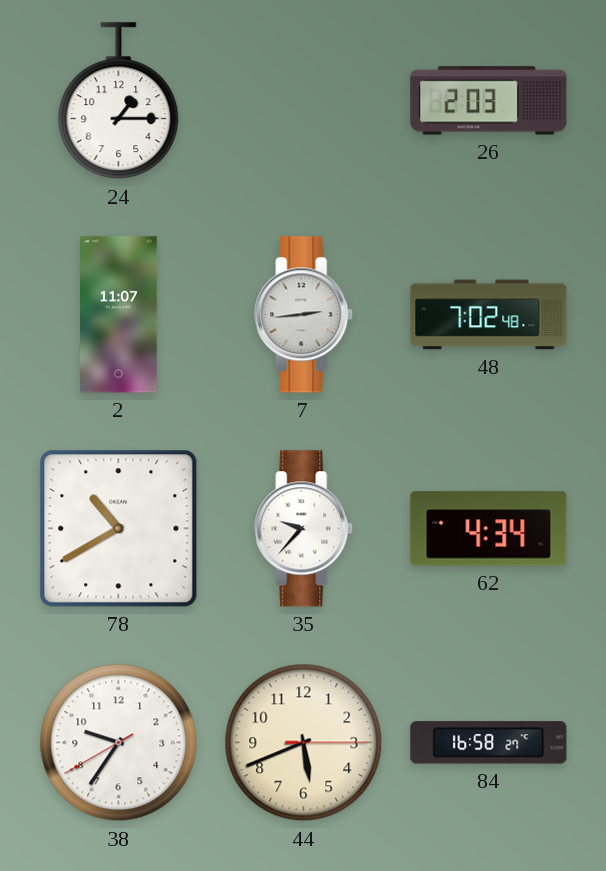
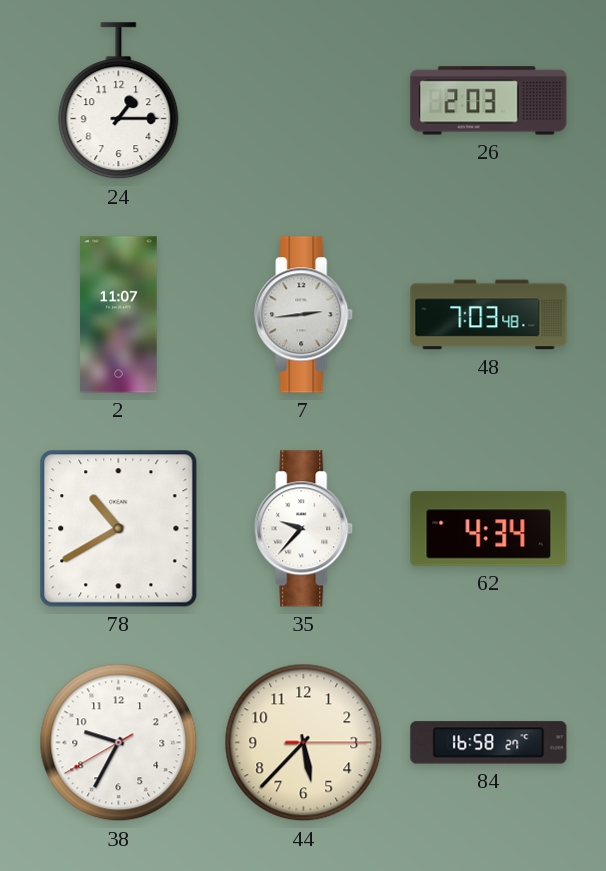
48: 7:02 -> 7:03
38: 9:35 -> 9:34
44: 5:41 -> 5:37
